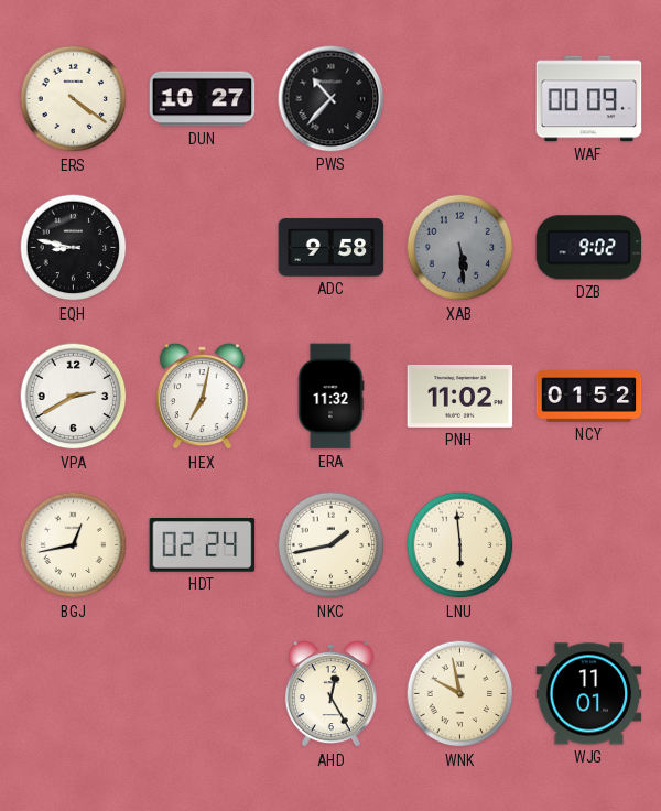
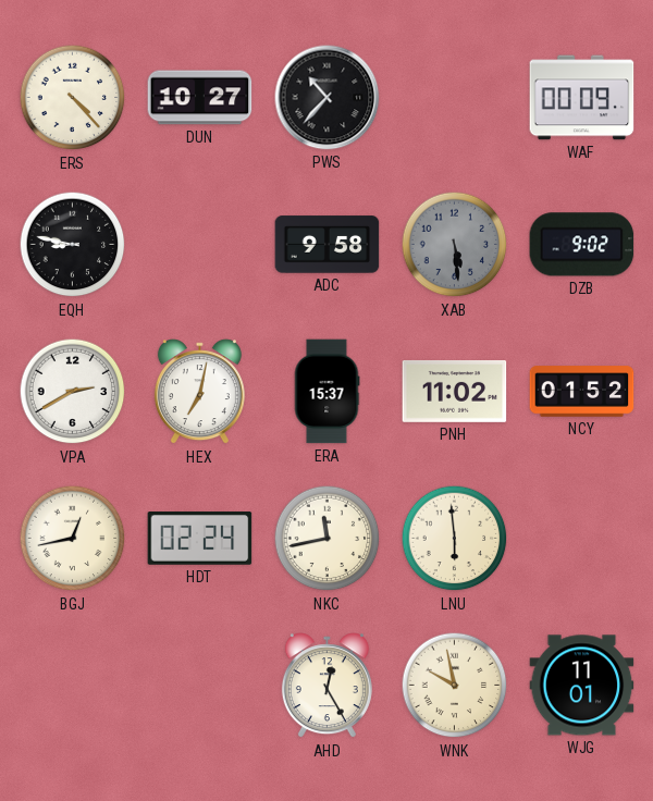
ERS: 4:21 -> 4:23
ERA: 11:32 -> 15:37
NKC: 1:43 -> 11:43
